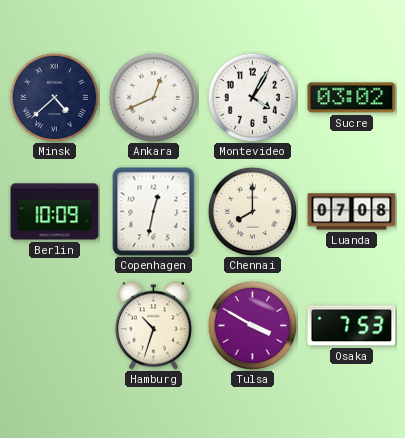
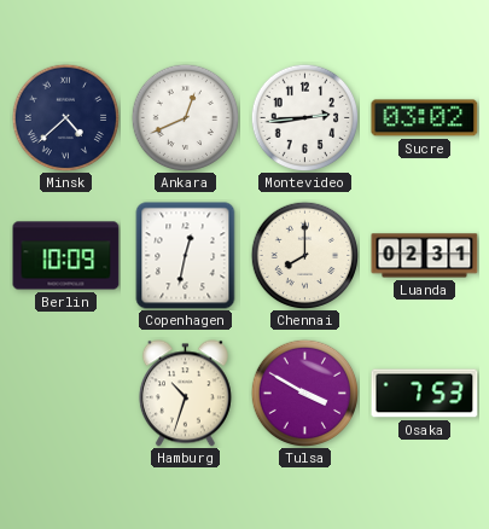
Montevideo: 4:05 -> 2:44
Luanda: 07:08 -> 02:31
